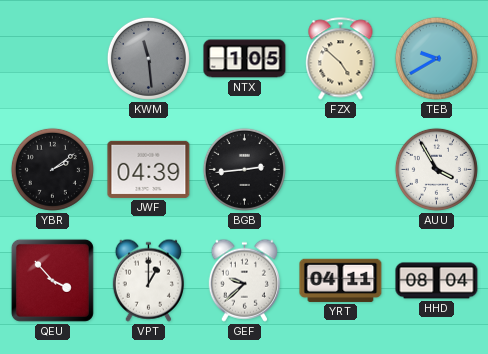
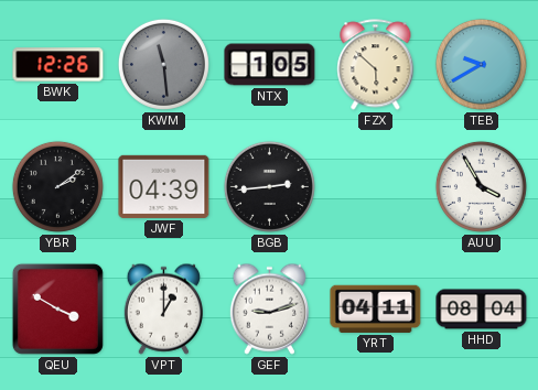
BWK: none -> 12:26
FZX: 4:52 -> 5:52
QEU: 3:53 -> 3:50
GEF: 9:38 -> 9:12
